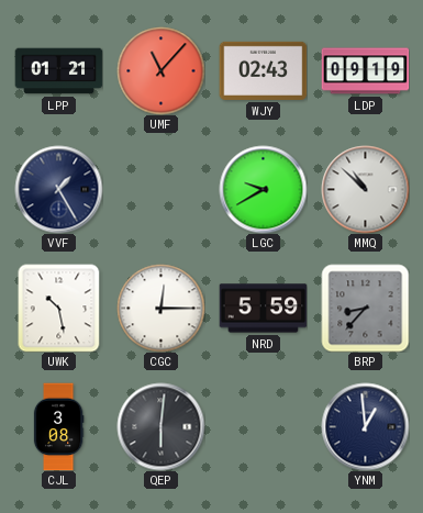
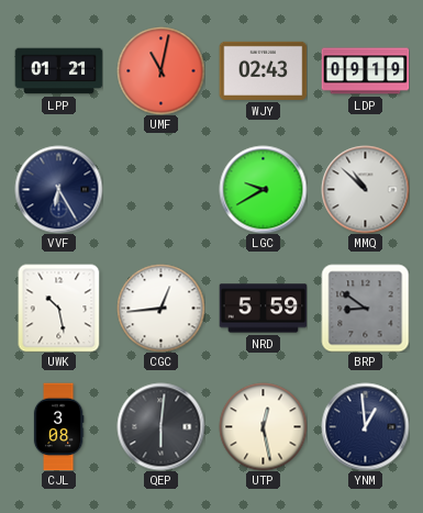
UMF: 11:07 -> 11:02
VVF: 1:25 -> 6:25
CGC: 12:15 -> 12:44
BRP: 8:37 -> 8:51
UTP: none -> 12:28
